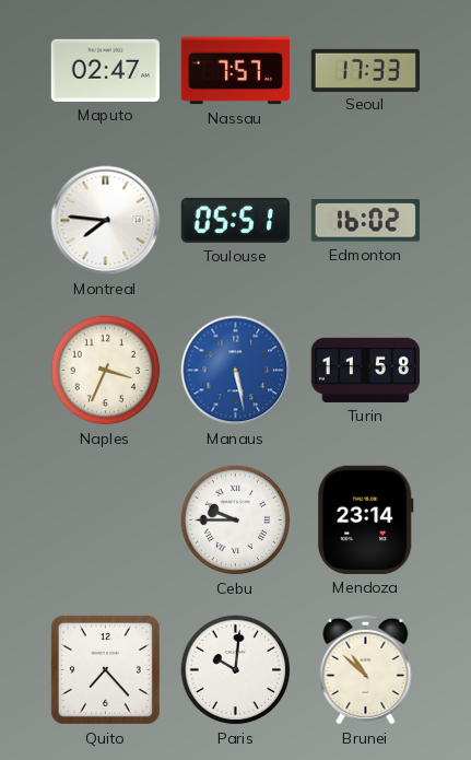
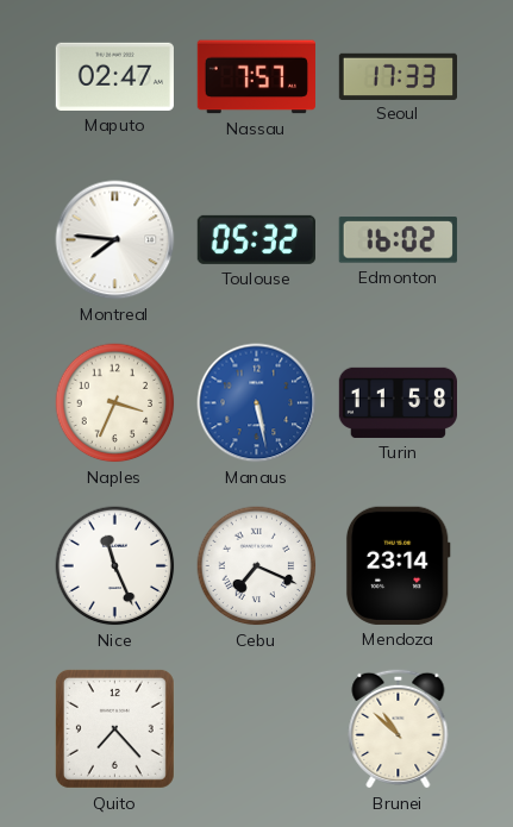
Toulouse: 05:51 -> 05:32
Nice: none -> 11:26
Cebu: 9:45 -> 7:19
Paris: 10:01 -> none
